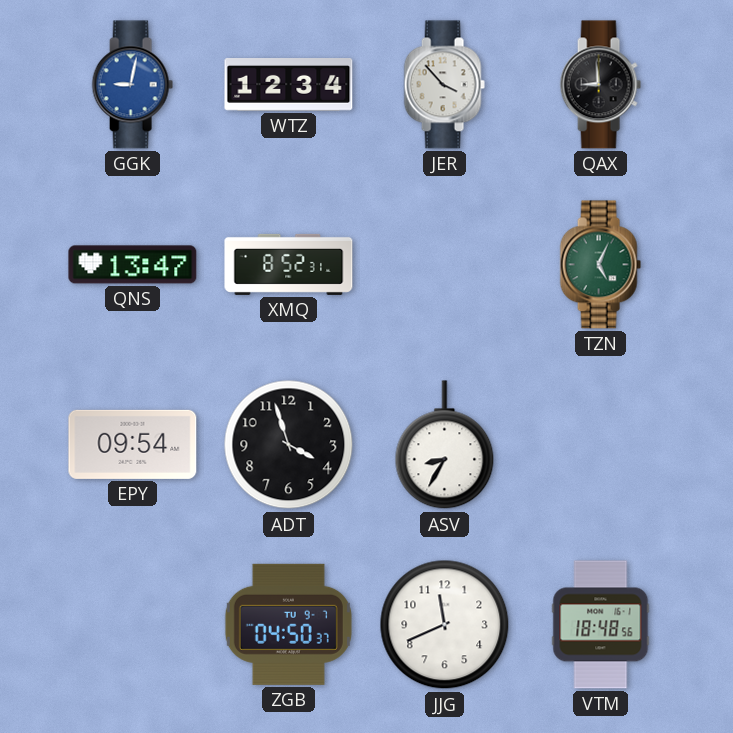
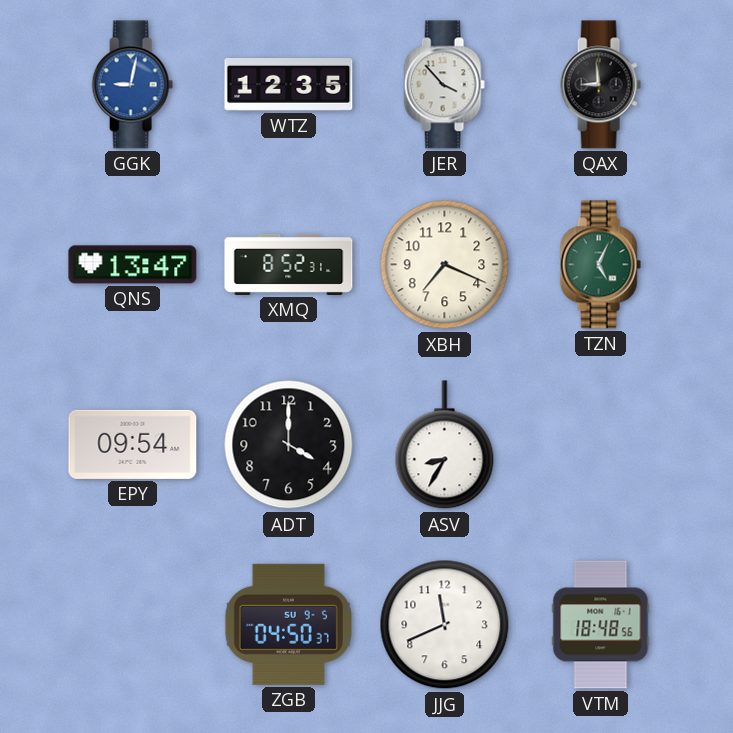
WTZ: 12:34 -> 12:35
XBH: none -> 7:19
ADT: 3:57 -> 4:00
ZGB date: TU 9-7 -> SU 9-5
